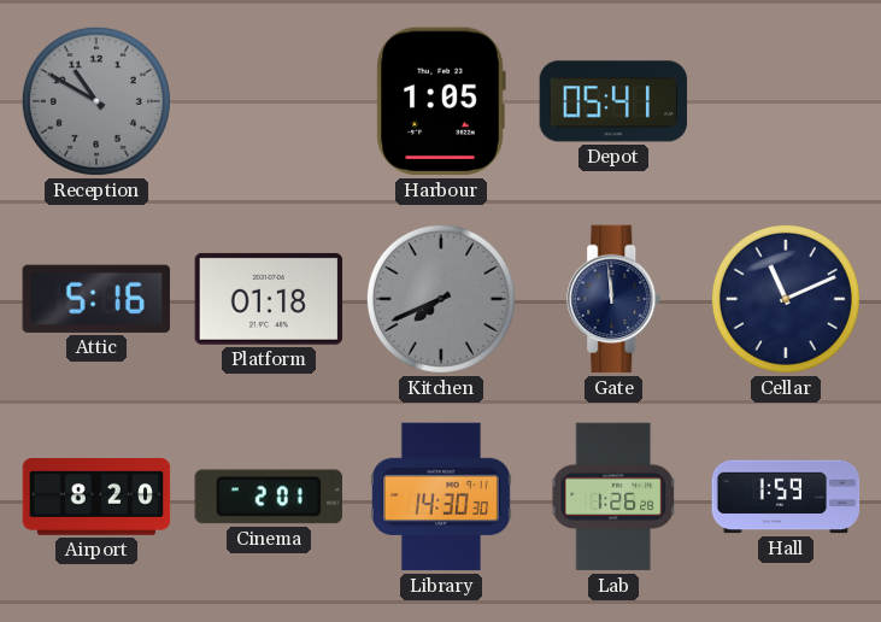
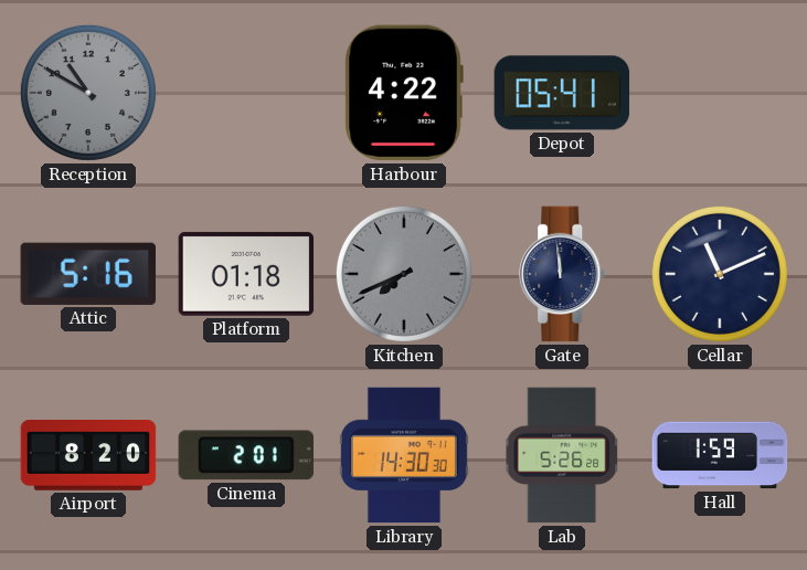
Harbour: 1:05 -> 4:22
Lab: 1:26 -> 5:26
